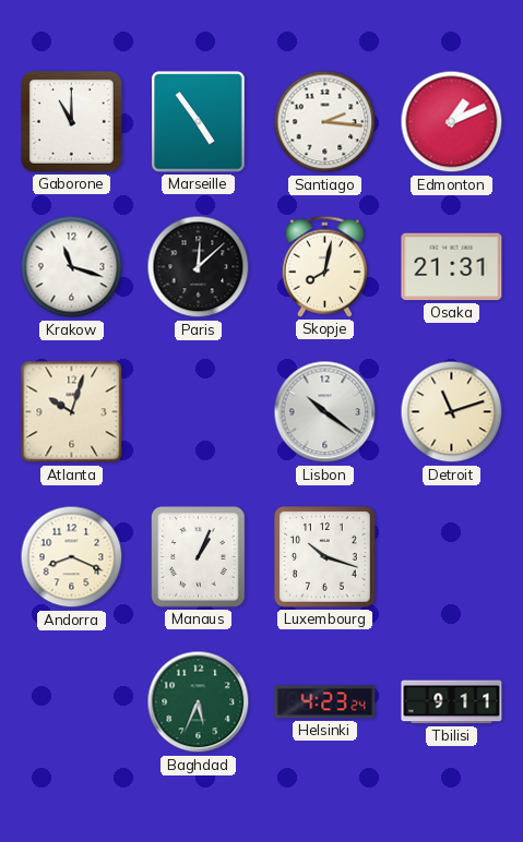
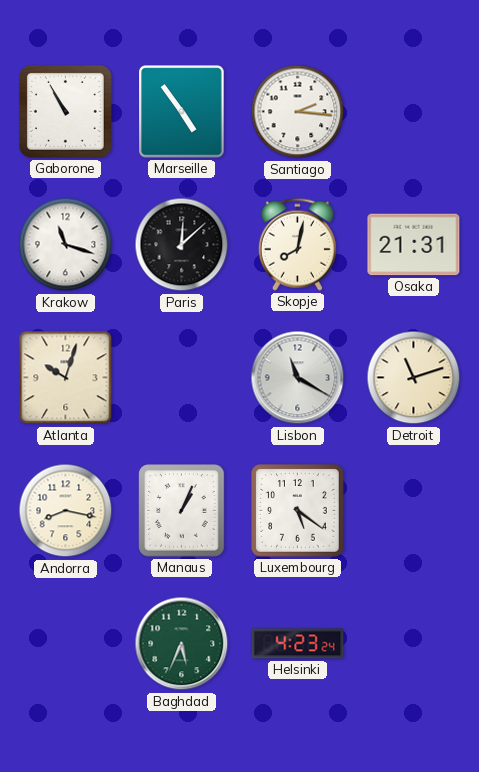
Gaborone: 11:00 -> 10:55
Edmonton: 1:11 -> none
Lisbon: 10:21 -> 11:20
Andorra: 8:19 -> 8:17
Luxembourg: 10:18 -> 5:21
Tbilisi: 9:11 -> none
